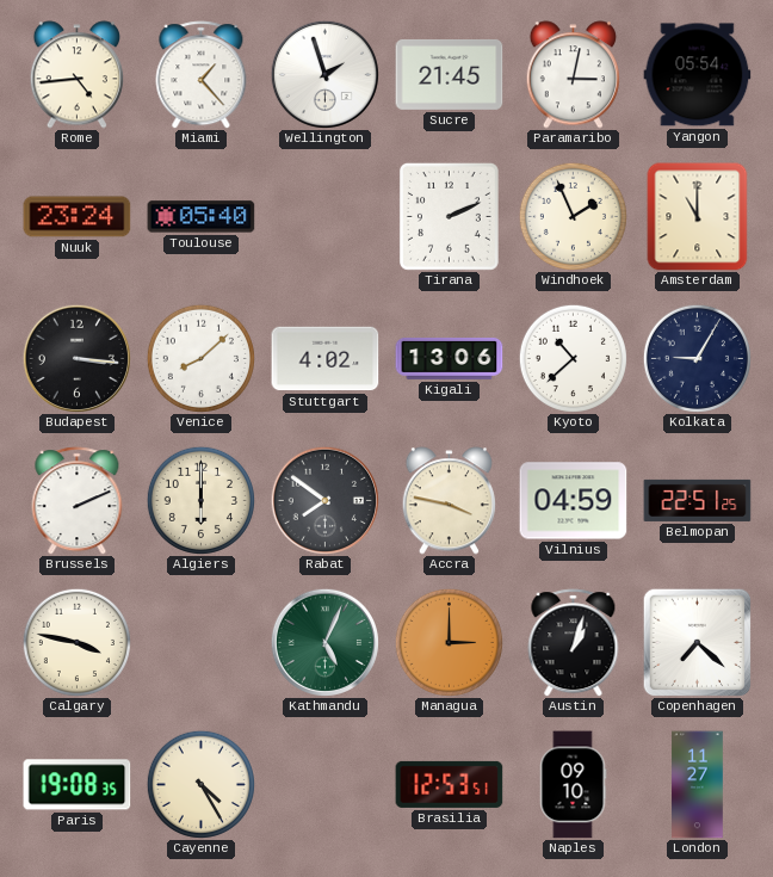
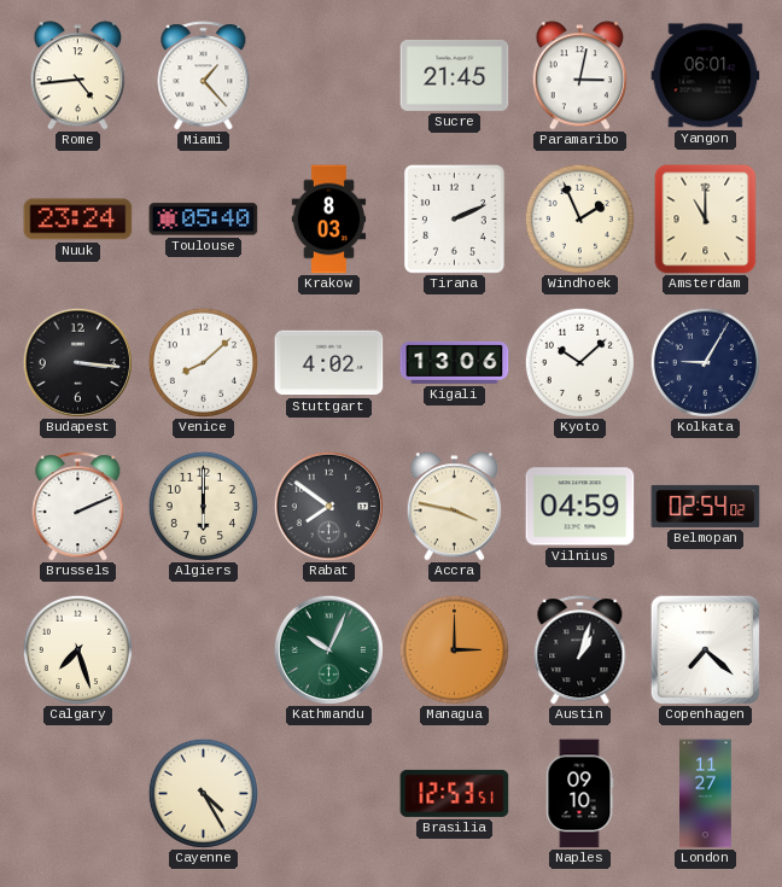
Wellington: 1:57 -> none
Yangon: 05:54 -> 06:01
Krakow: none -> 8:03
Kyoto: 10:38 -> 10:08
Belmopan: 22:51 -> 02:54
Calgary: 3:47 -> 7:27
Kathmandu: 5:04 -> 10:04
Paris: 19:08 -> none
